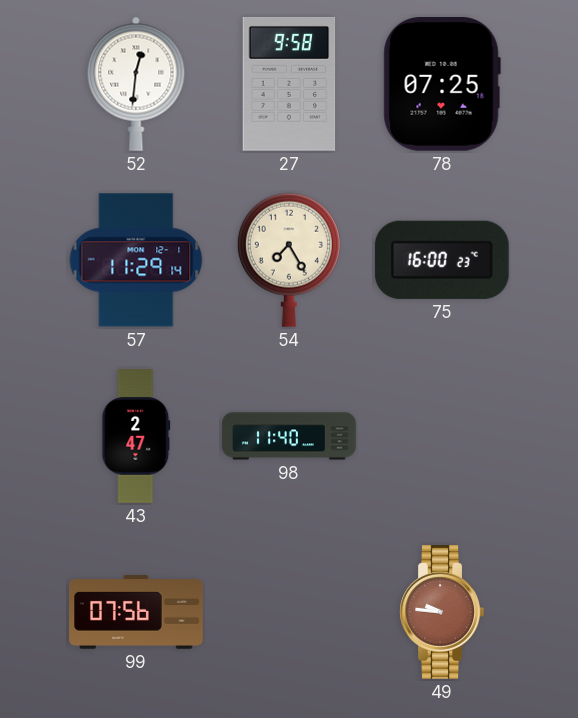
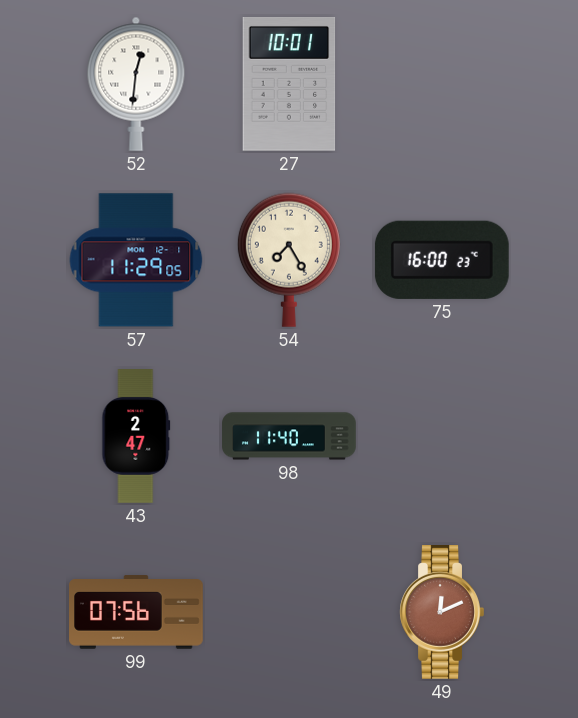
27: 9:58 -> 10:01
78: 07:25 -> none
57: 11:29:14 -> 11:29:05
49: 9:46 -> 12:11
